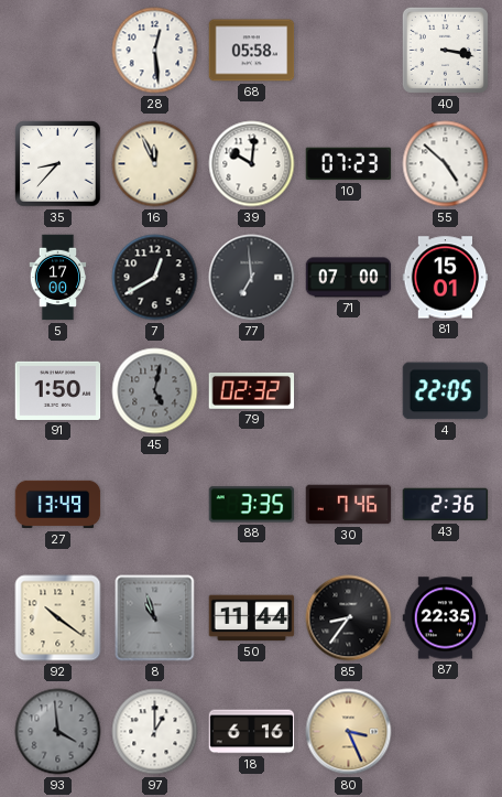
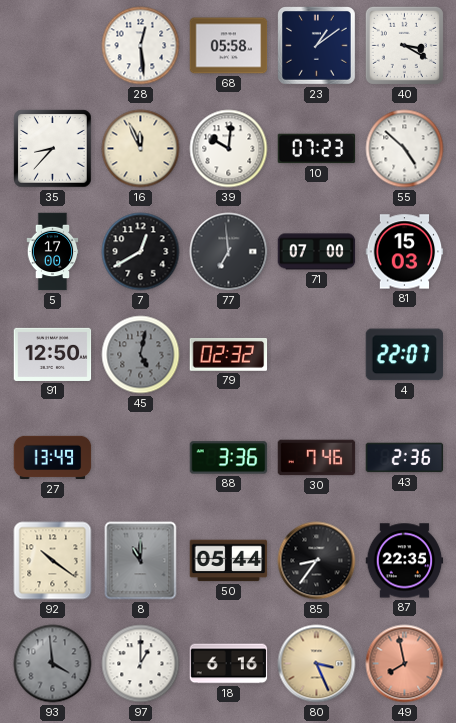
23: none -> 1:09
40: 3:17 -> 3:20
81: 15:01 -> 15:03
91: 1:50 -> 12:50
4: 22:05 -> 22:07
88: 3:35 -> 3:36
8: 10:57 -> 11:00
50: 11:44 -> 05:44
49: none -> 7:58
